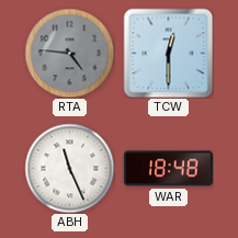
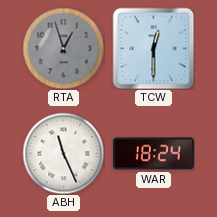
RTA: 4:46 -> 12:57
WAR: 18:48 -> 18:24
